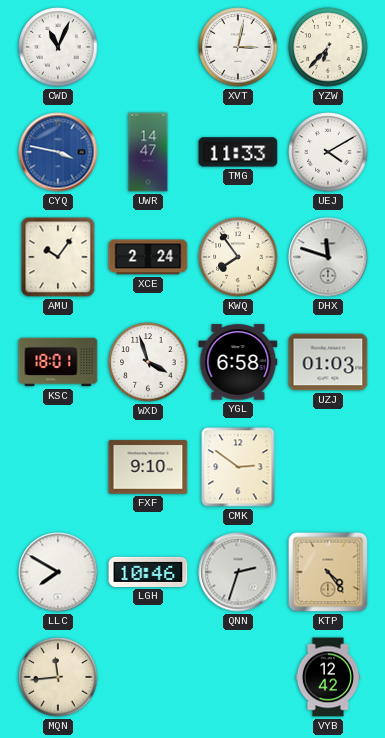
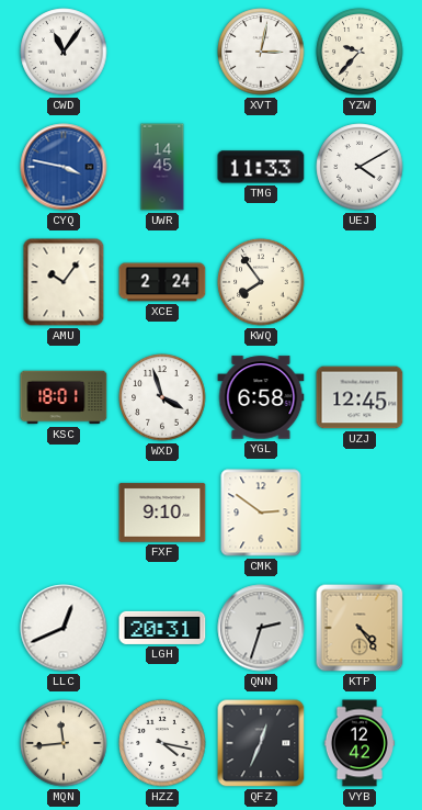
CWD: 11:04 -> 11:06
YZW: 6:37 -> 9:37
UWR: 14:47 -> 14:45
DHX: 11:48 -> none
UZJ: 01:03 -> 12:45
LLC: 7:50 -> 12:41
LGH: 10:46 -> 20:31
HZZ: none -> 4:17
QFZ: none -> 12:34
